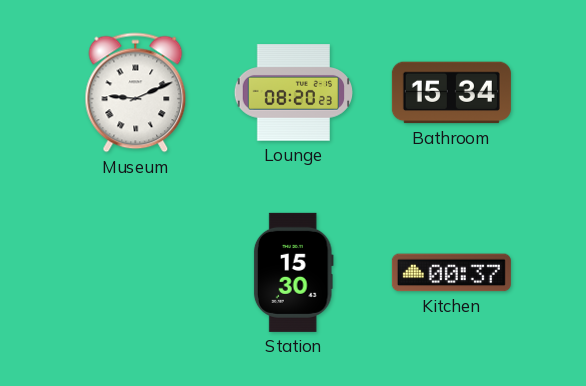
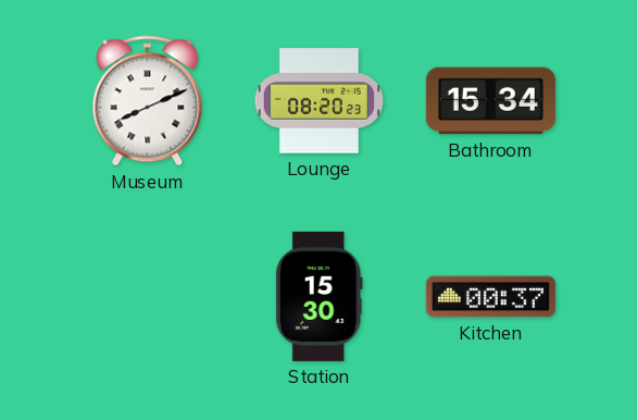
Museum: 9:11 -> 8:11
